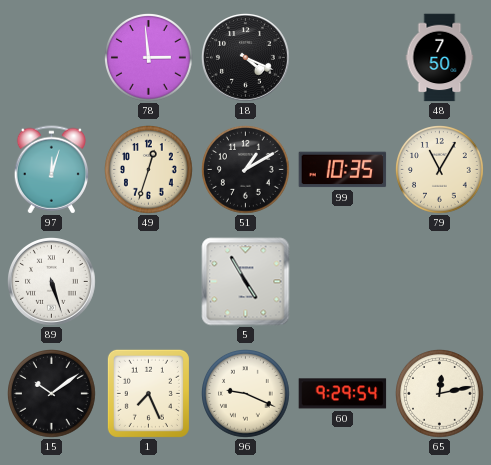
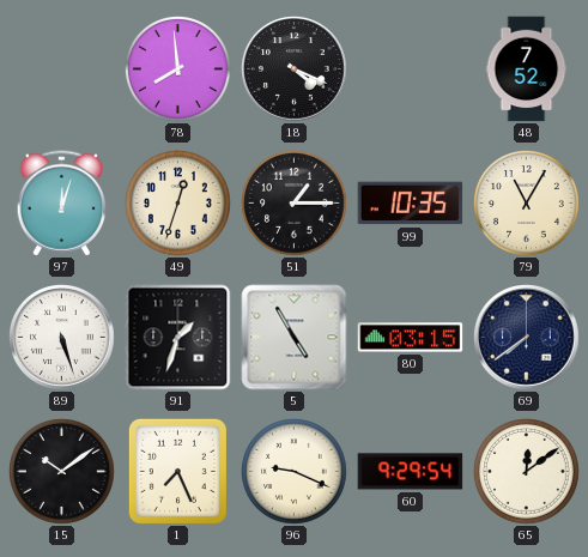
78: 2:59 -> 7:59
48: 7:50 -> 7:52
51: 1:10 -> 1:15
91: none -> 1:33
80: none -> 03:15
69: none -> 7:39
65: 12:13 -> 12:09
